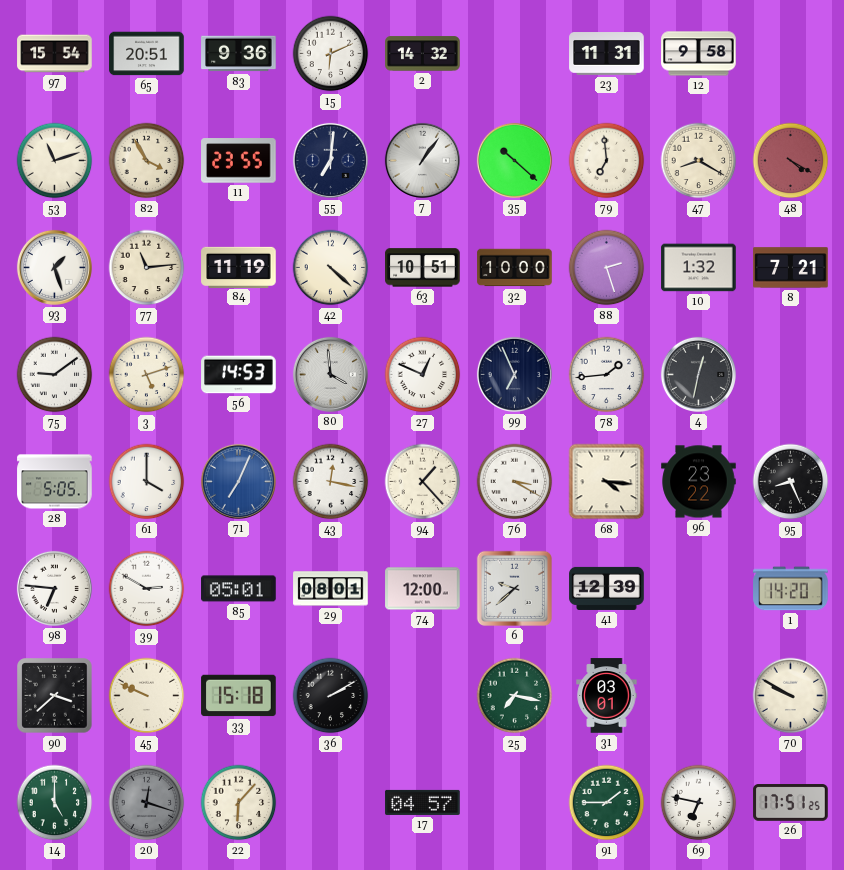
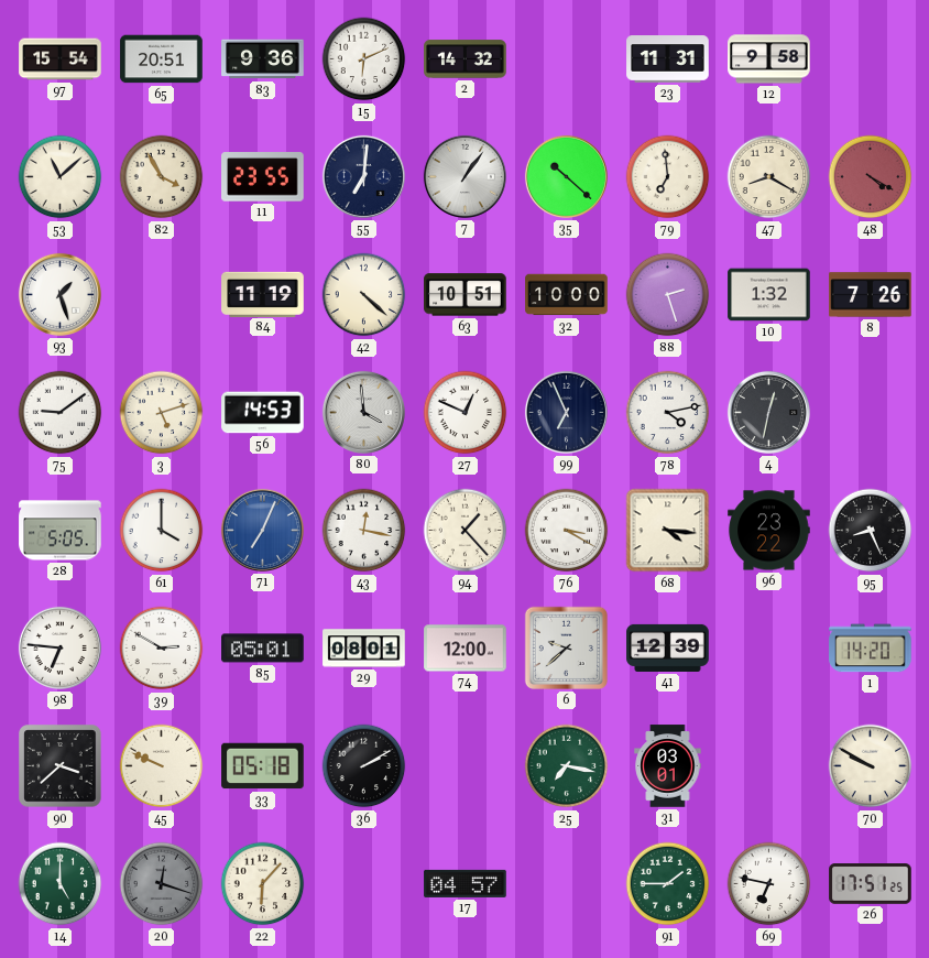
53: 11:12 -> 11:08
77: 11:14 -> none
8: 7:21 -> 7:26
78: 1:44 -> 4:13
33: 15:18 -> 05:18
